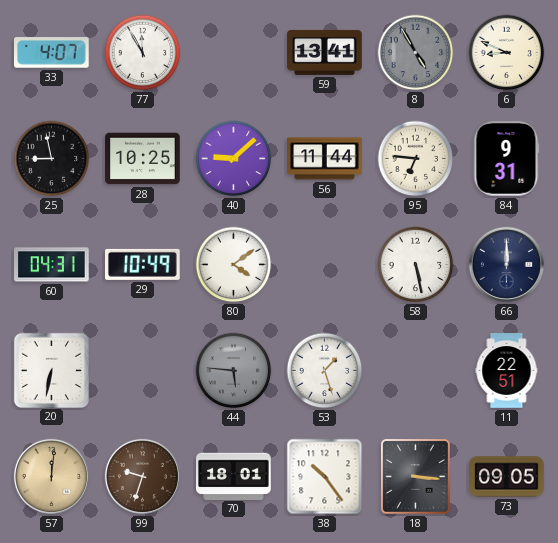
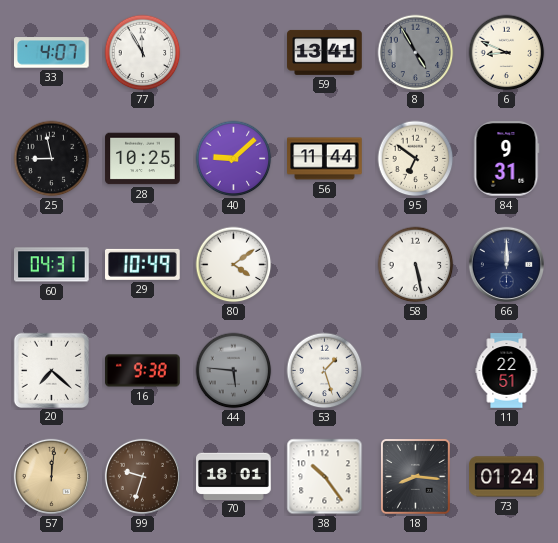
95: 6:46 -> 6:51
20: 6:32 -> 7:22
16: none -> 9:38
18: 3:16 -> 8:16
73: 09:05 -> 01:24
